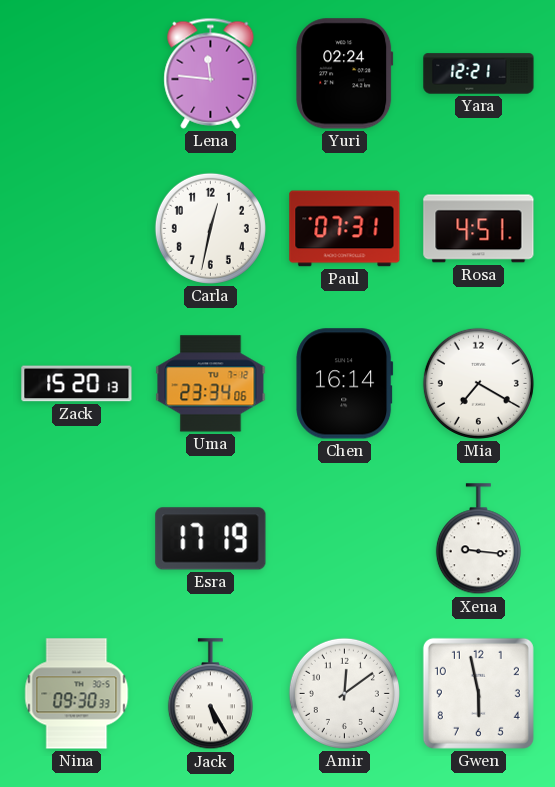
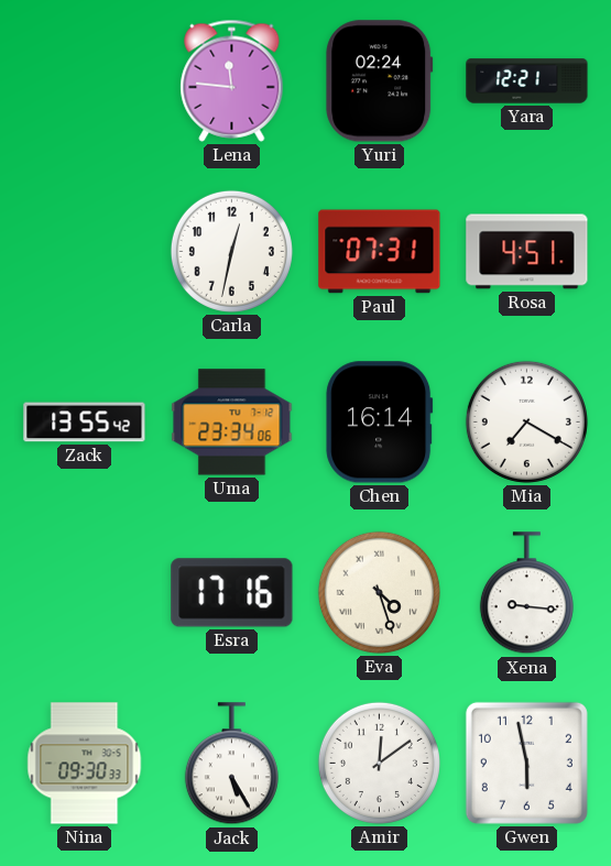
Zack: 15:20 -> 13:55
Esra: 17:19 -> 17:16
Eva: none -> 4:27
